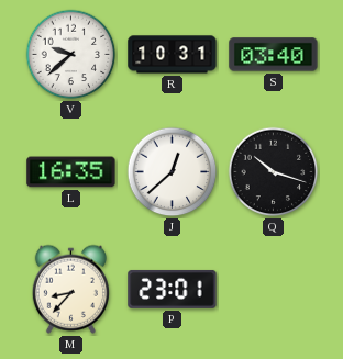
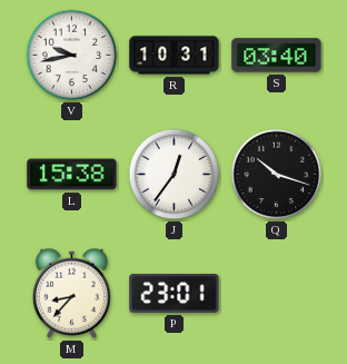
V: 9:38 -> 9:43
L: 16:35 -> 15:38
J: 12:38 -> 12:36
